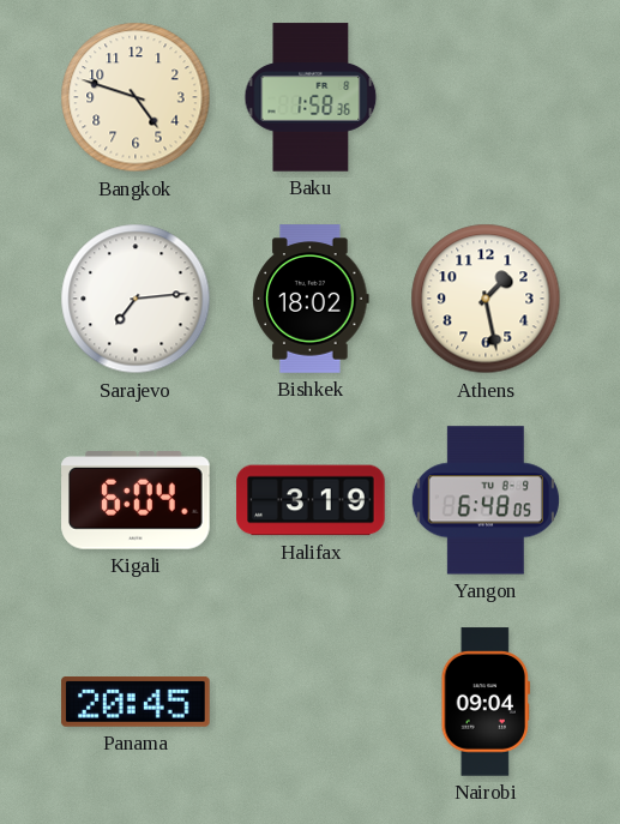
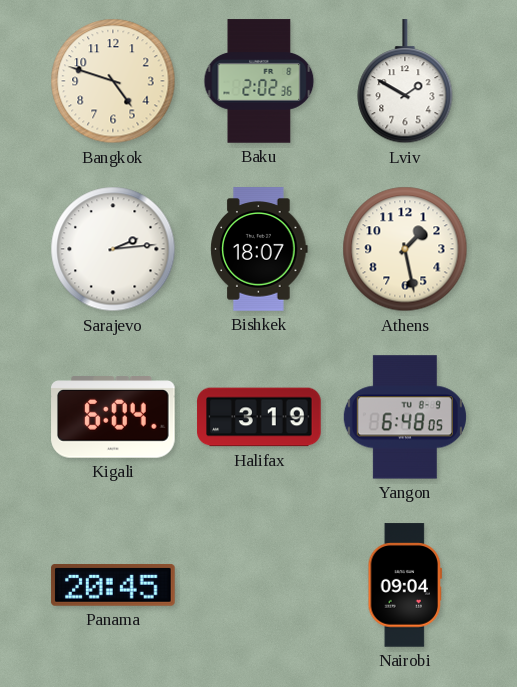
Baku: 1:58 -> 2:02
Lviv: none -> 1:50
Sarajevo: 7:14 -> 2:14
Bishkek: 18:02 -> 18:07
